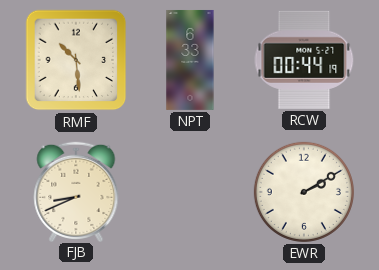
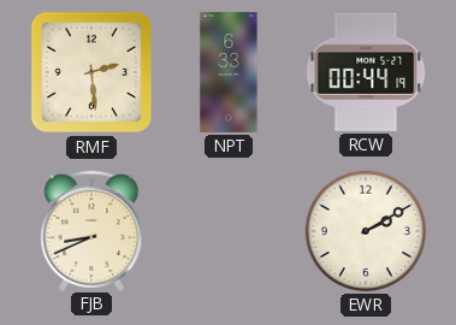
RMF: 10:29 -> 2:29
